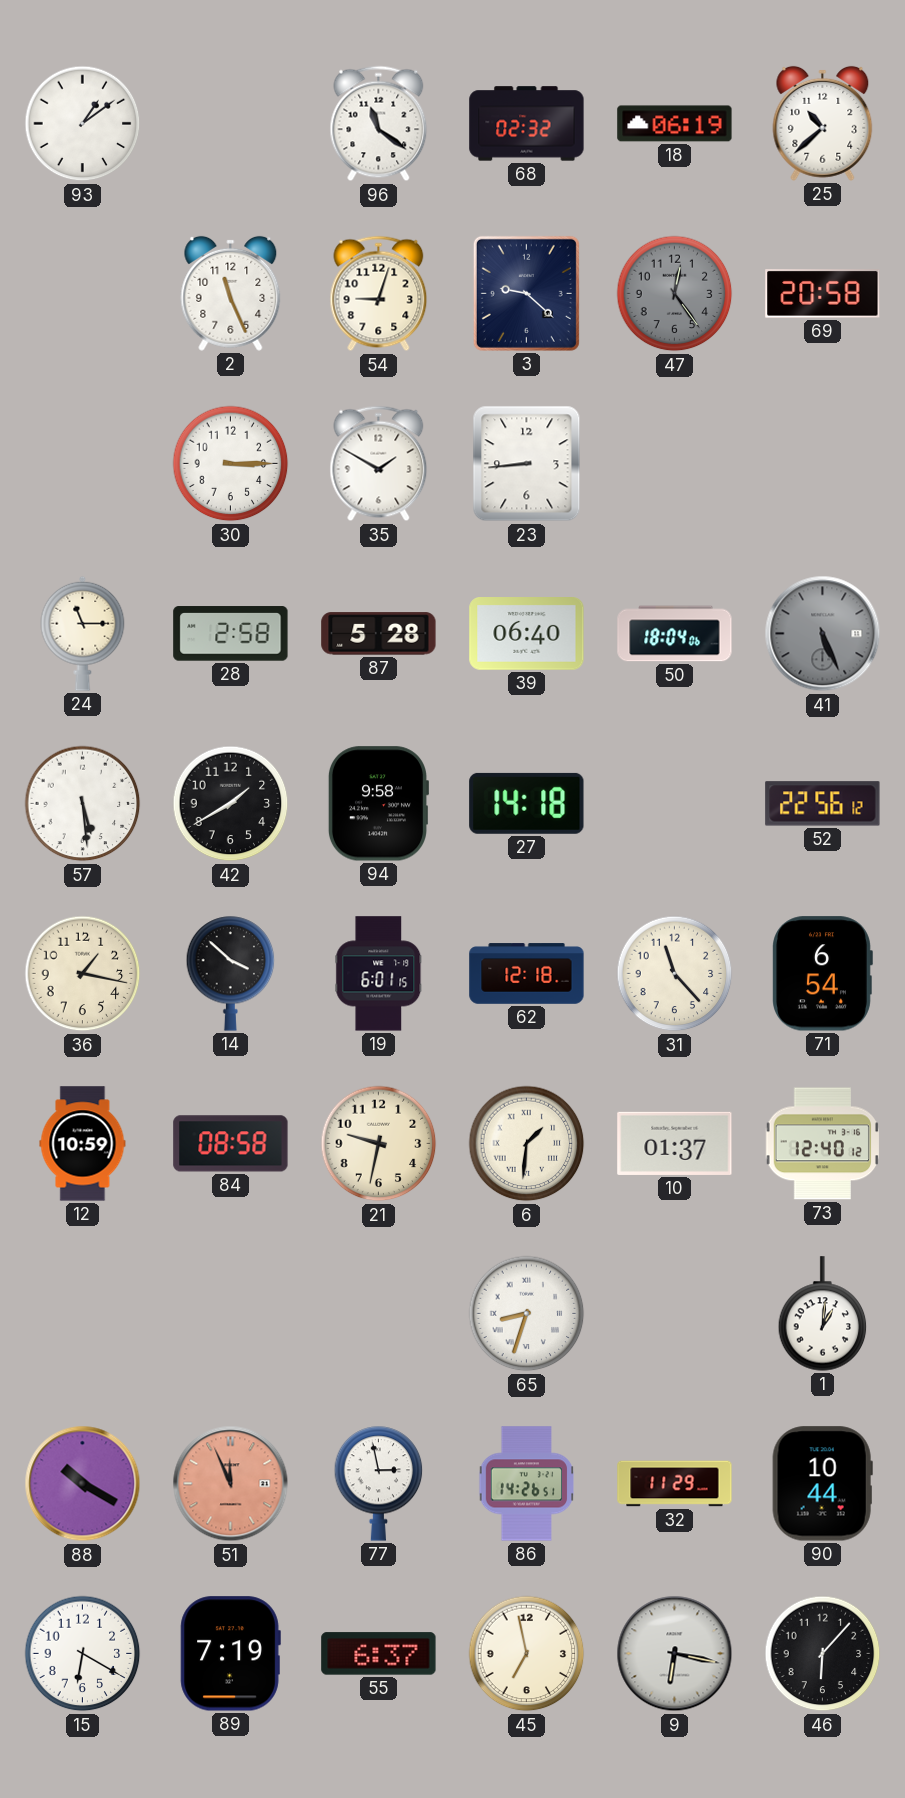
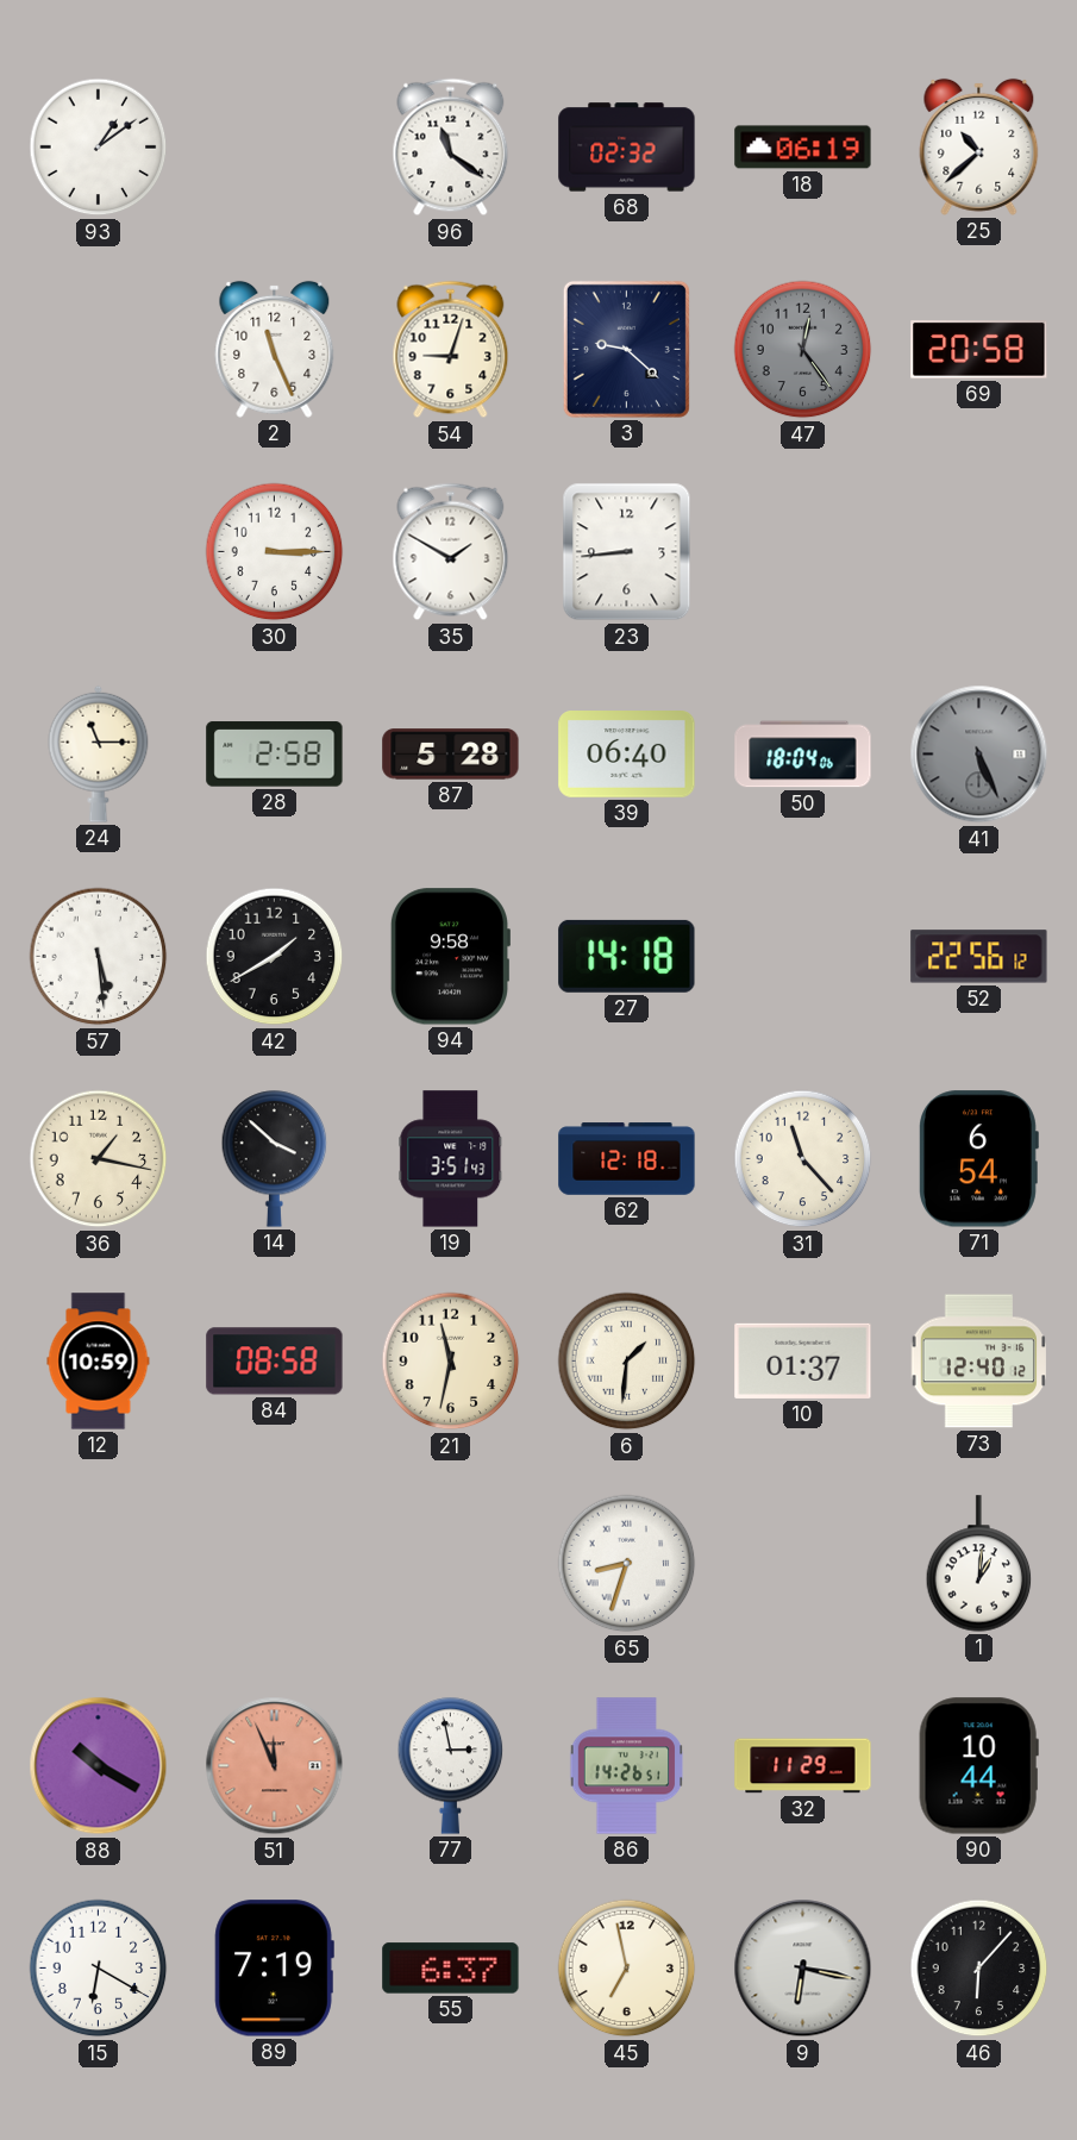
19: 6:01 -> 3:51
21: 9:32 -> 11:32
